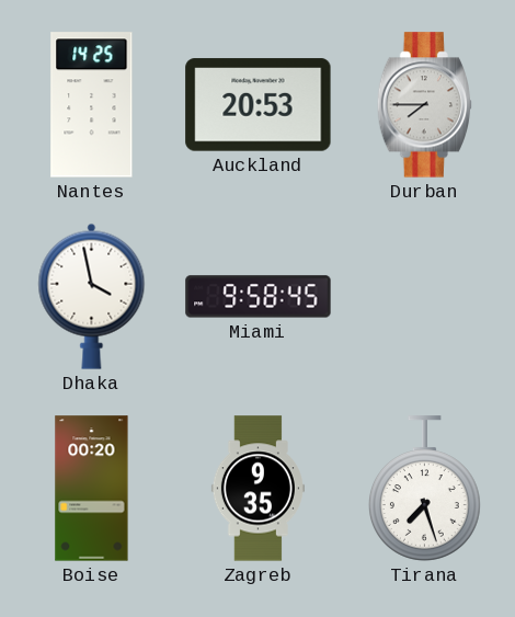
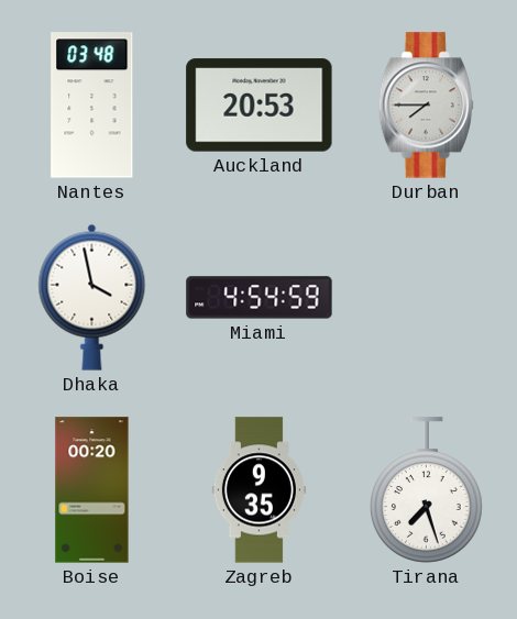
Nantes: 14:25 -> 03:48
Miami: 9:58 -> 4:54
